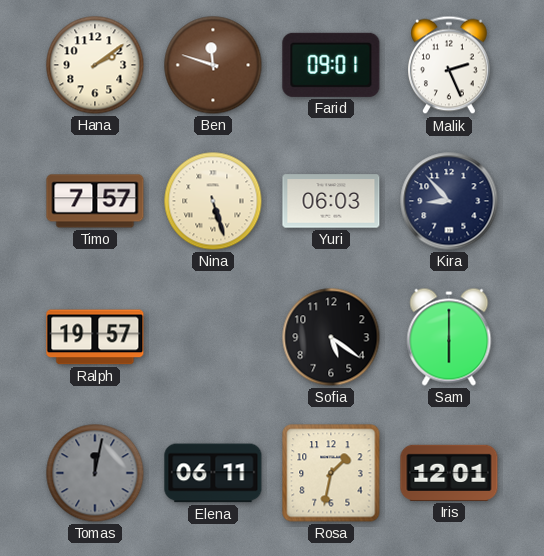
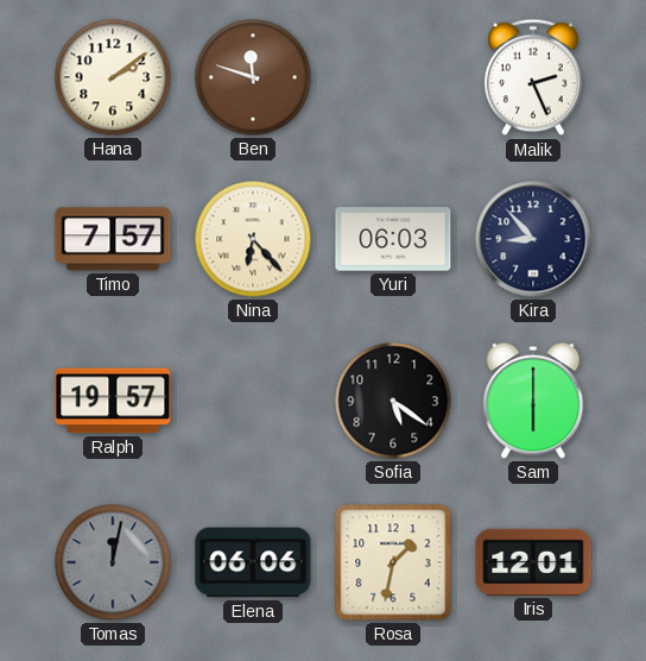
Farid: 09:01 -> none
Nina: 5:27 -> 6:23
Elena: 06:11 -> 06:06
